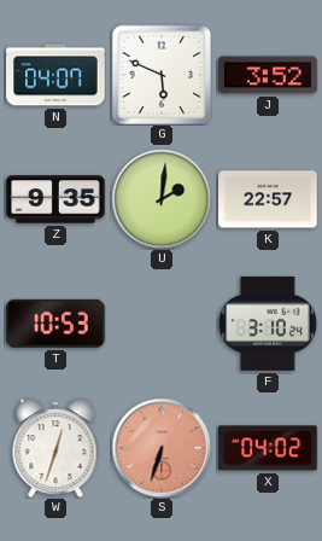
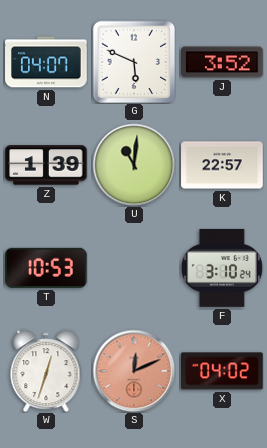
Z: 9:35 -> 1:39
U: 2:01 -> 11:01
S: 6:33 -> 12:11
